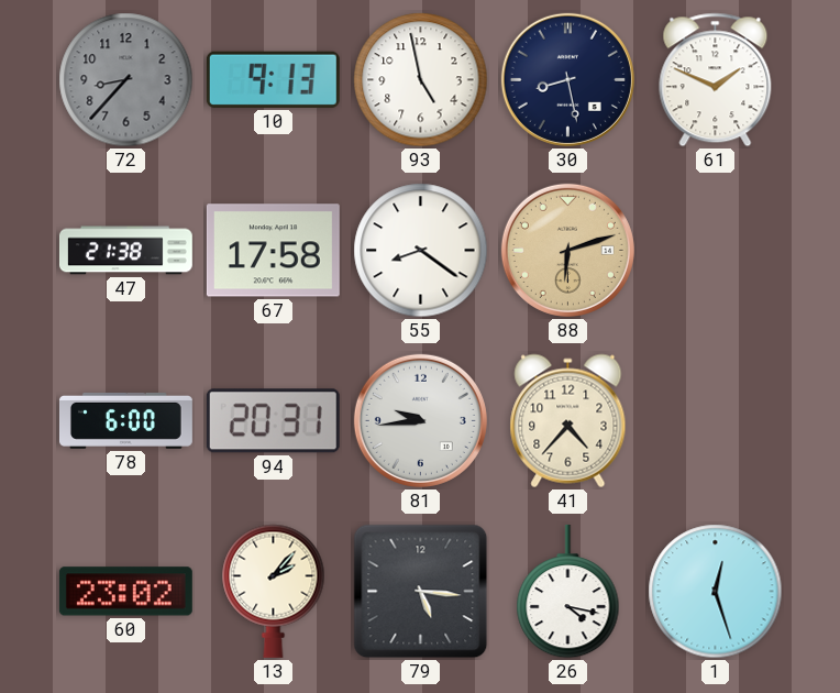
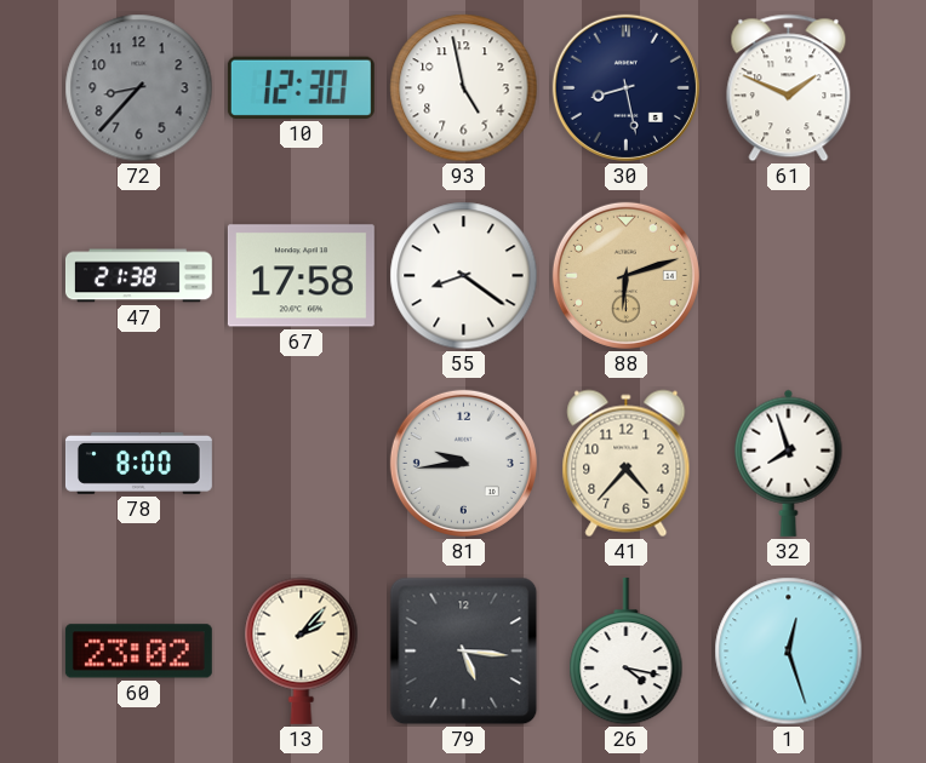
10: 9:13 -> 12:30
78: 6:00 -> 8:00
94: 20:31 -> none
32: none -> 7:57
